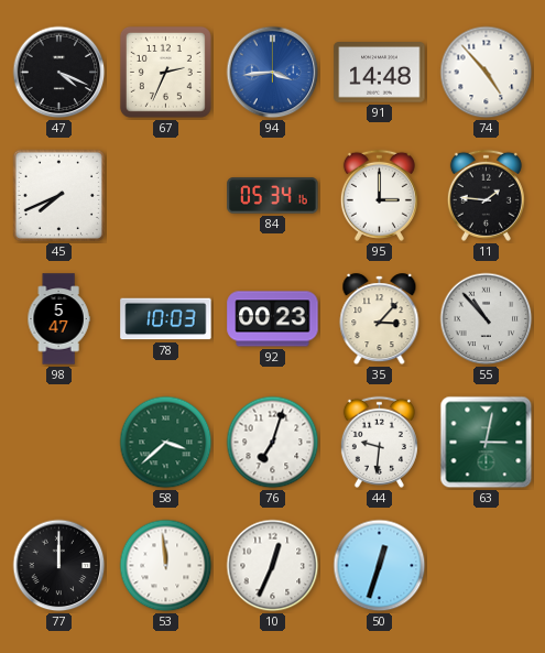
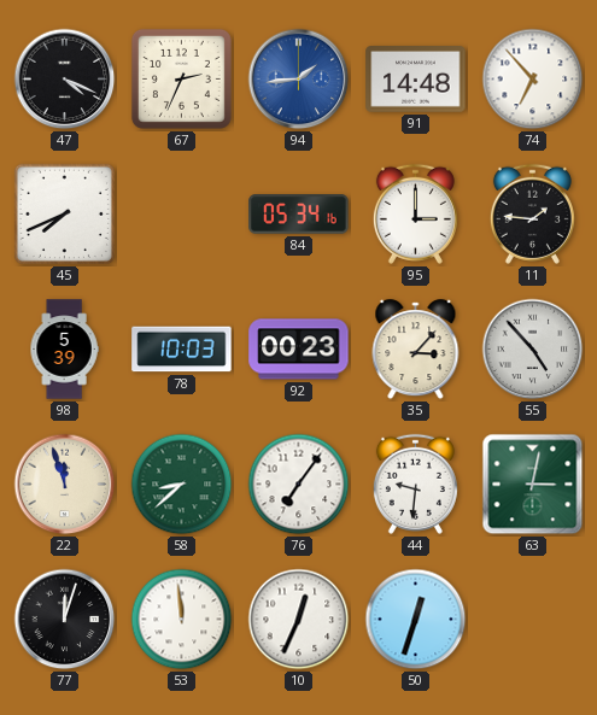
94: 3:44 -> 1:44
74: 4:53 -> 6:53
98: 5:47 -> 5:39
55: 10:53 -> 4:53
22: none -> 11:57
58: 3:38 -> 8:38
76: 7:03 -> 7:06
77: 12:00 -> 12:03
